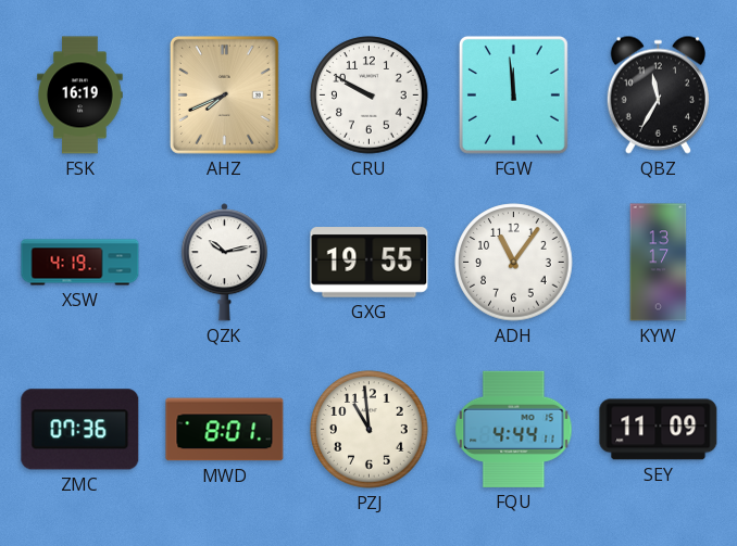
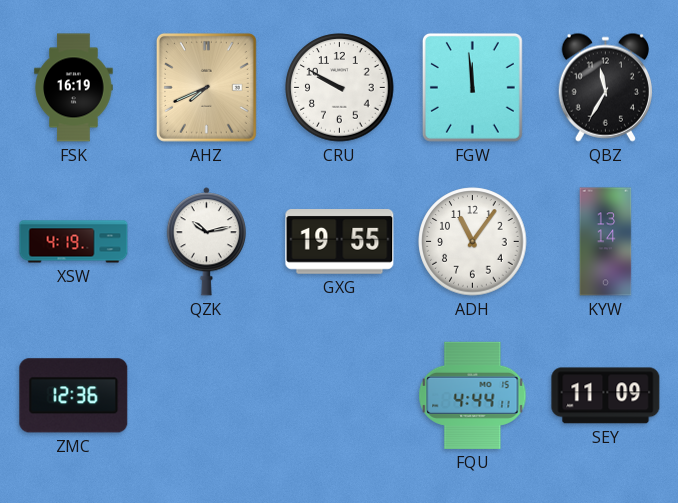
KYW: 13:17 -> 13:14
ZMC: 07:36 -> 12:36
MWD: 8:01 -> none
PZJ: 10:59 -> none
